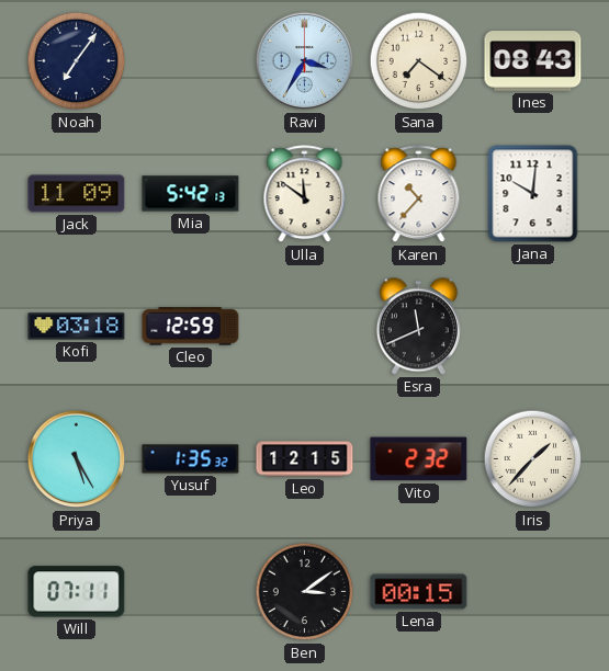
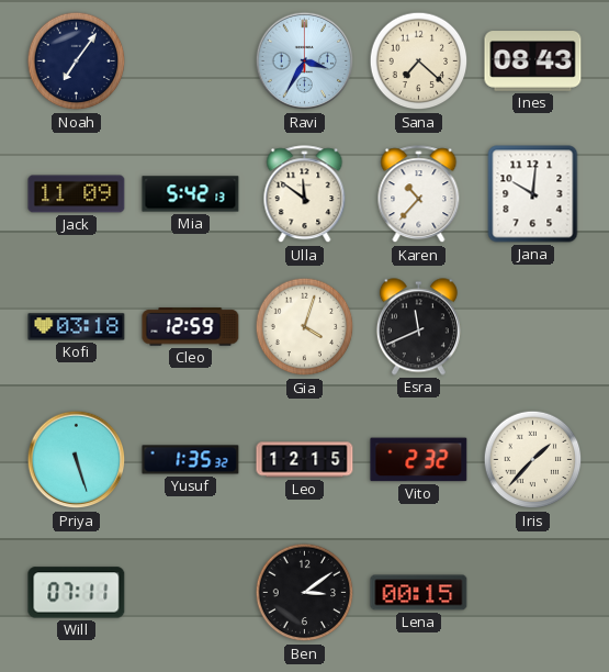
Sana: 7:21 -> 7:22
Gia: none -> 4:03
Priya: 5:25 -> 5:27
